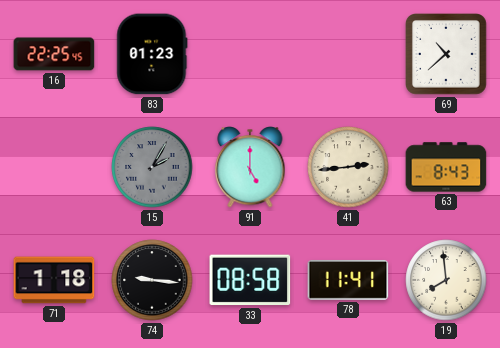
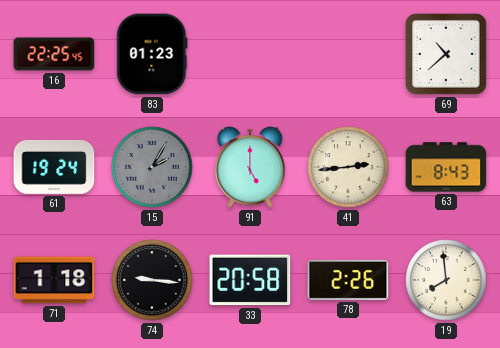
61: none -> 19:24
33: 08:58 -> 20:58
78: 11:41 -> 2:26
